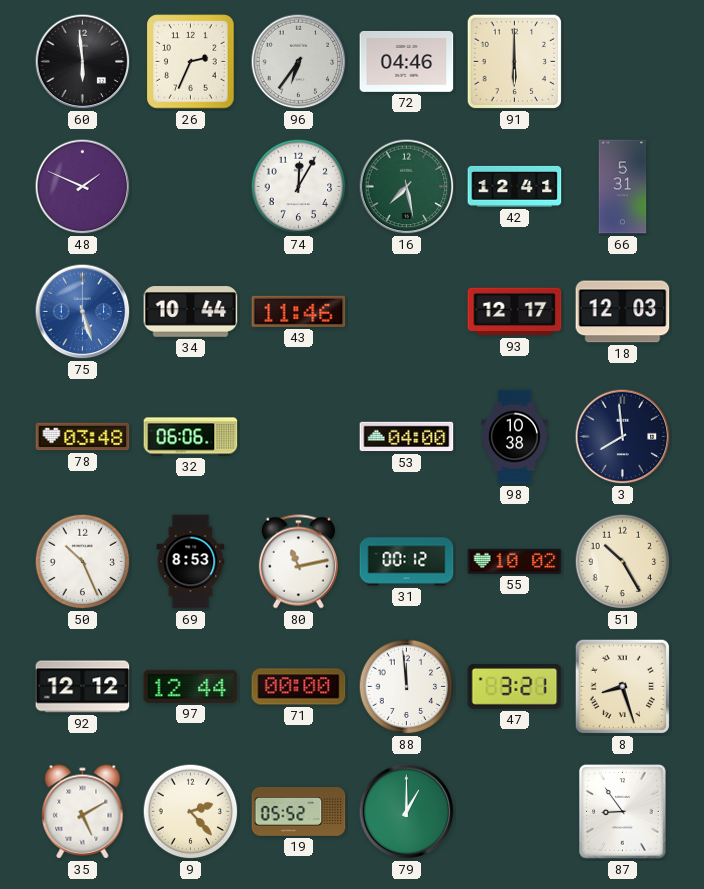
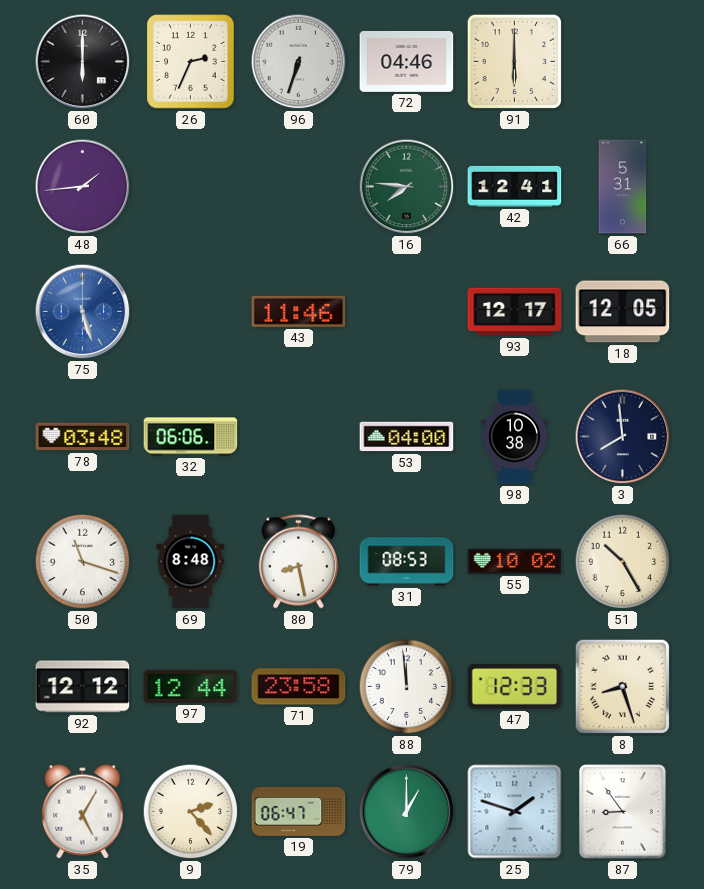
60: 5:59 -> 6:00
96: 6:36 -> 6:33
48: 1:49 -> 1:44
74: 12:05 -> none
16: 7:28 -> 7:46
34: 10:44 -> none
18: 12:03 -> 12:05
50: 10:26 -> 11:18
69: 8:53 -> 8:48
80: 11:13 -> 8:28
31: 00:12 -> 08:53
71: 00:00 -> 23:58
47: 3:21 -> 12:33
35: 5:10 -> 5:05
19: 05:52 -> 06:47
25: none -> 1:48
